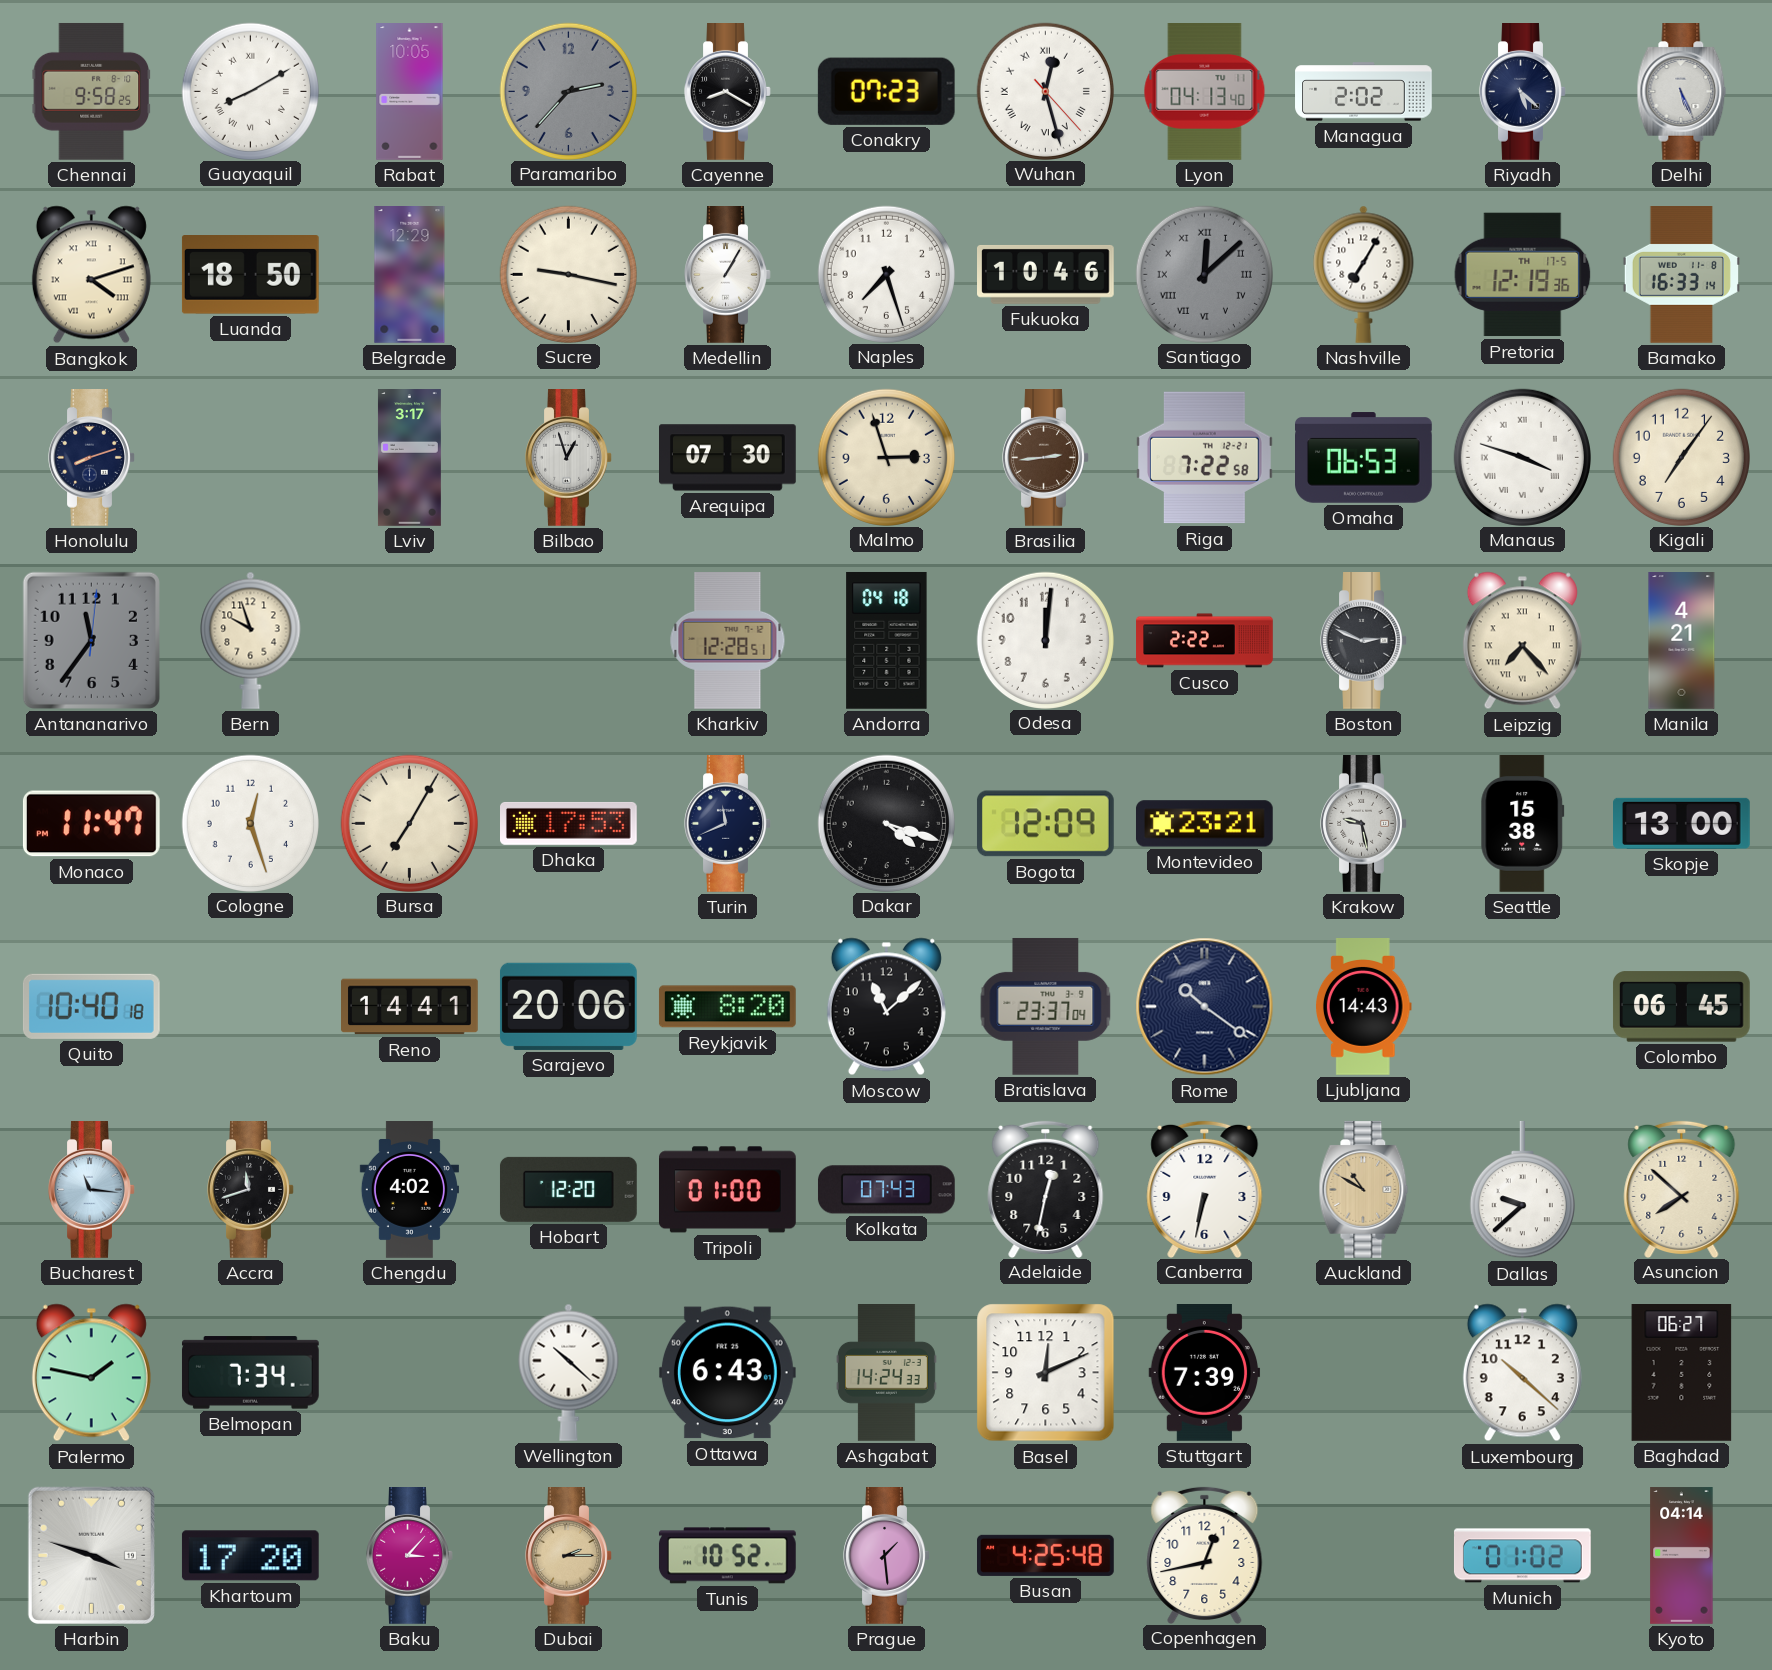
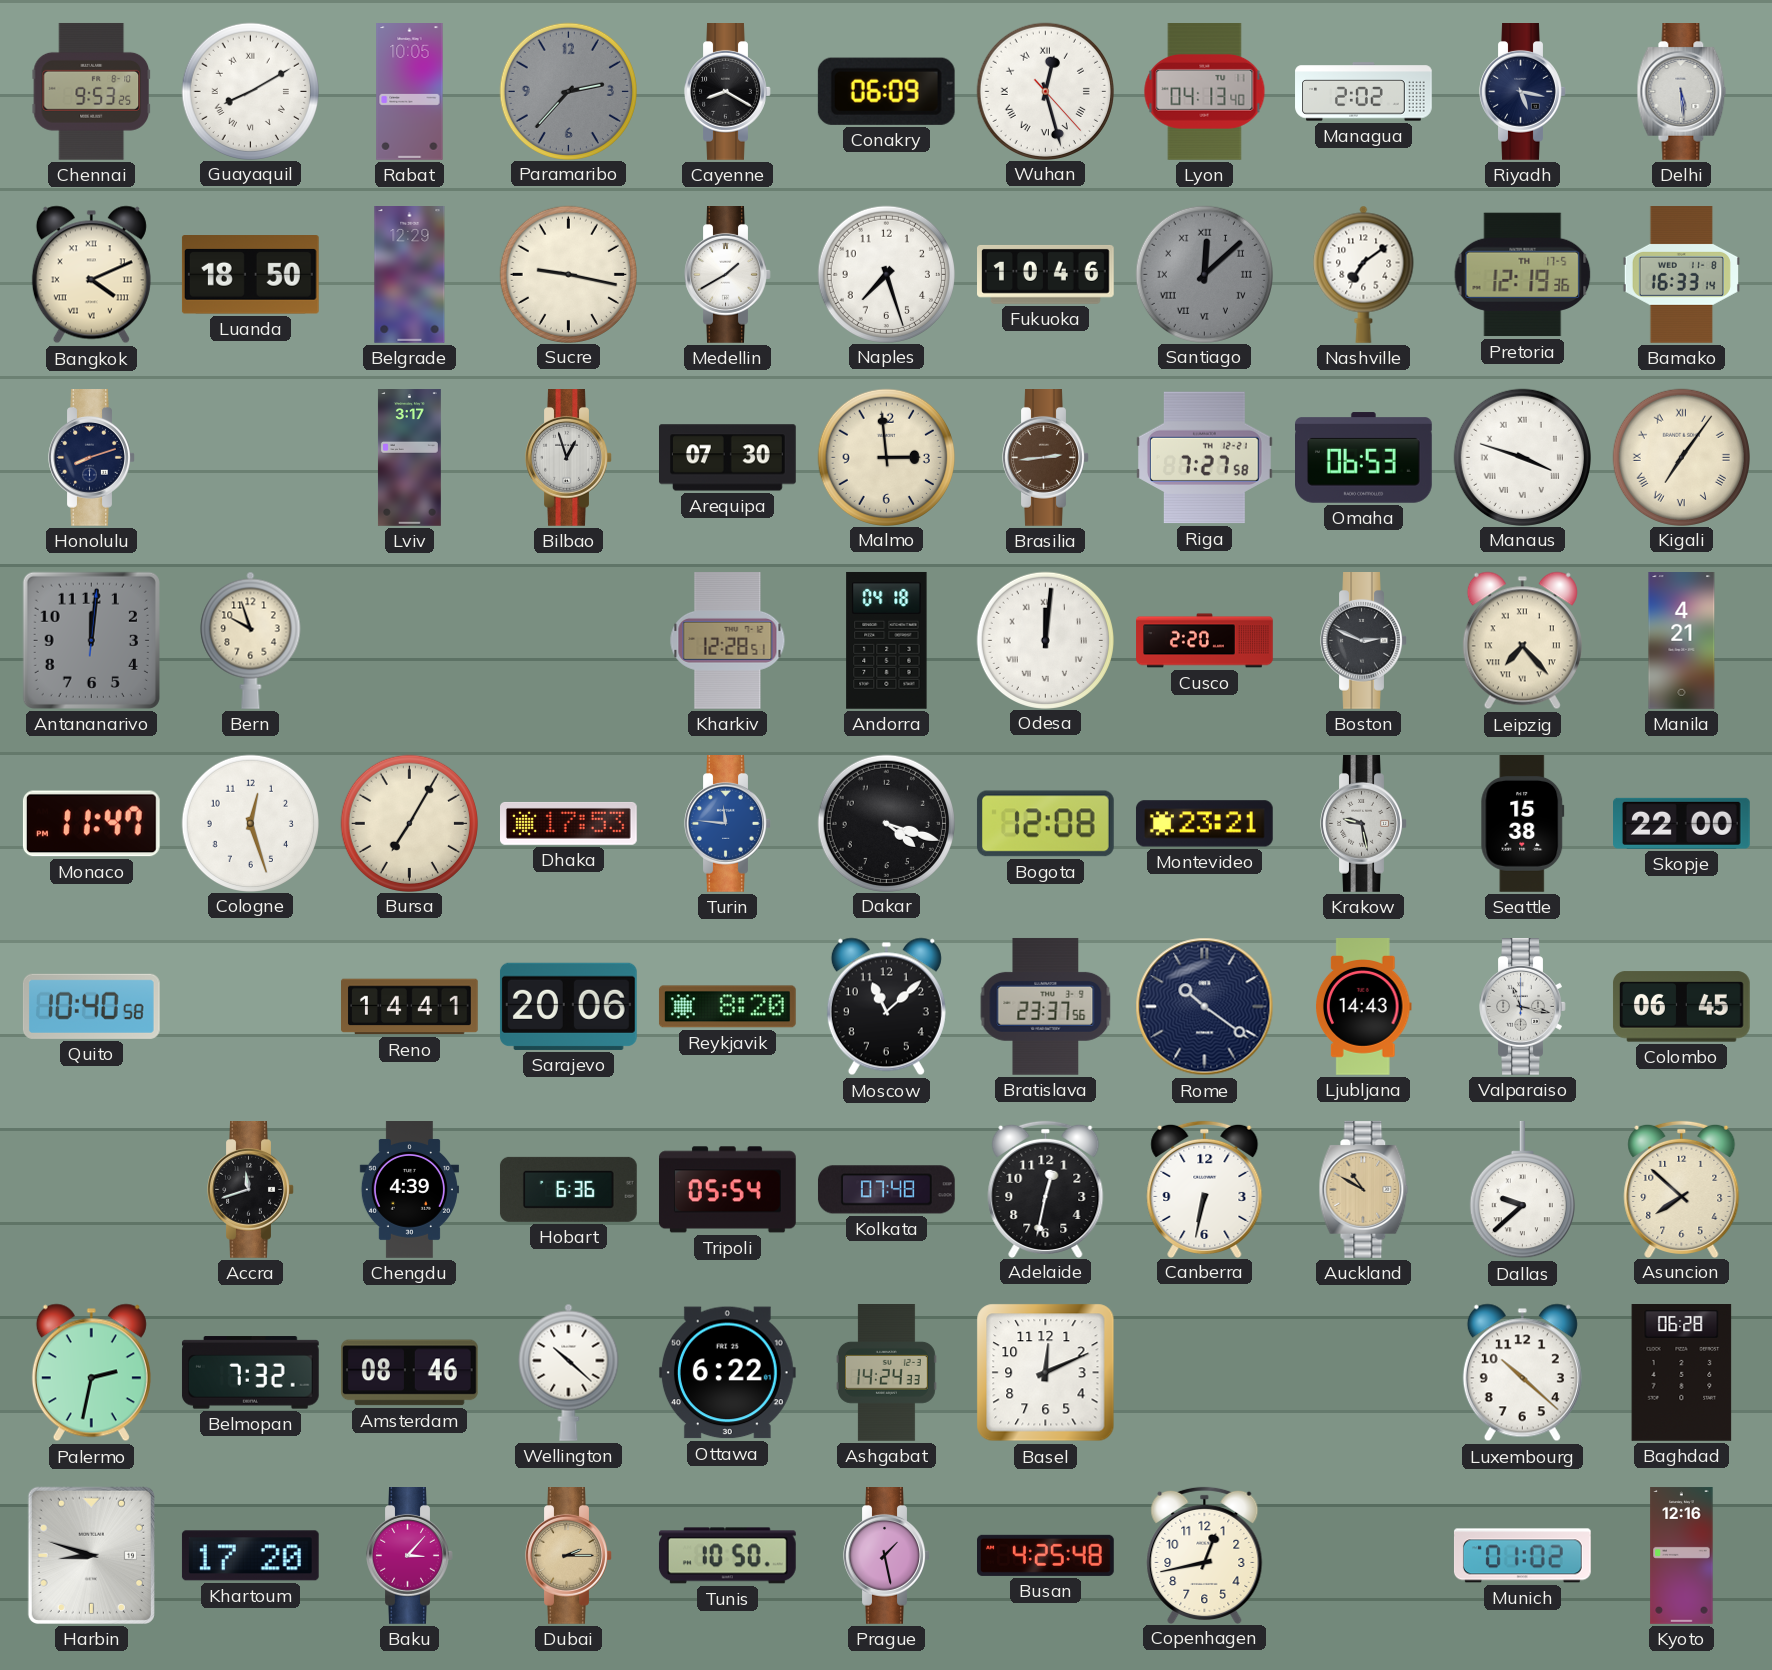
Chennai: 9:58 -> 9:53
Conakry: 07:23 -> 06:09
Riyadh: 5:22 -> 5:17
Delhi: 5:26 -> 5:29
Bangkok: 4:12 -> 4:11
Medellin: 1:05 -> 1:40
Nashville: 7:05 -> 7:09
Malmo: 2:57 -> 2:59
Riga: 7:22 -> 7:27
Kigali numerals: Arabic -> Roman
Antananarivo: 11:36 -> 12:01
Odesa numerals: Arabic -> Roman
Cusco: 2:22 -> 2:20
Turin: 11:41 -> 11:46
Turin dial: navy -> blue
Bogota: 12:09 -> 12:08
Skopje: 13:00 -> 22:00
Quito: 10:40:18 -> 10:40:58
Bratislava: 23:37:04 -> 23:37:56
Valparaiso: none -> 11:17
Bucharest: 11:16 -> none
Chengdu: 4:02 -> 4:39
Hobart: 12:20 -> 6:36
Tripoli: 01:00 -> 05:54
Kolkata: 07:43 -> 07:48
Palermo: 1:47 -> 2:32
Belmopan: 7:34 -> 7:32
Amsterdam: none -> 08:46
Ottawa: 6:43 -> 6:22
Stuttgart: 7:39 -> none
Baghdad: 06:27 -> 06:28
Harbin: 3:48 -> 8:48
Tunis: 10:52 -> 10:50
Prague: 1:29 -> 1:28
Kyoto: 04:14 -> 12:16
